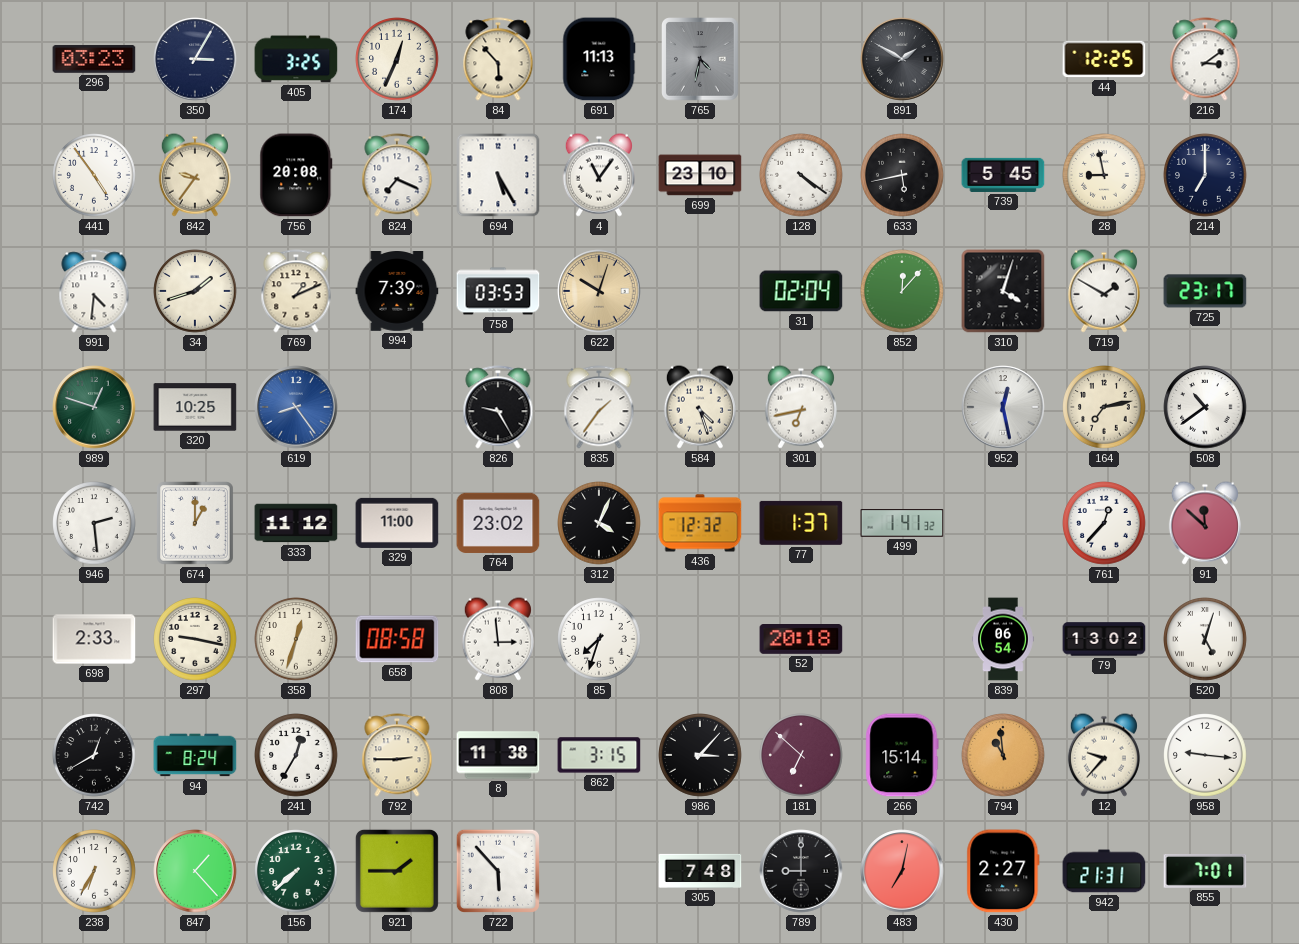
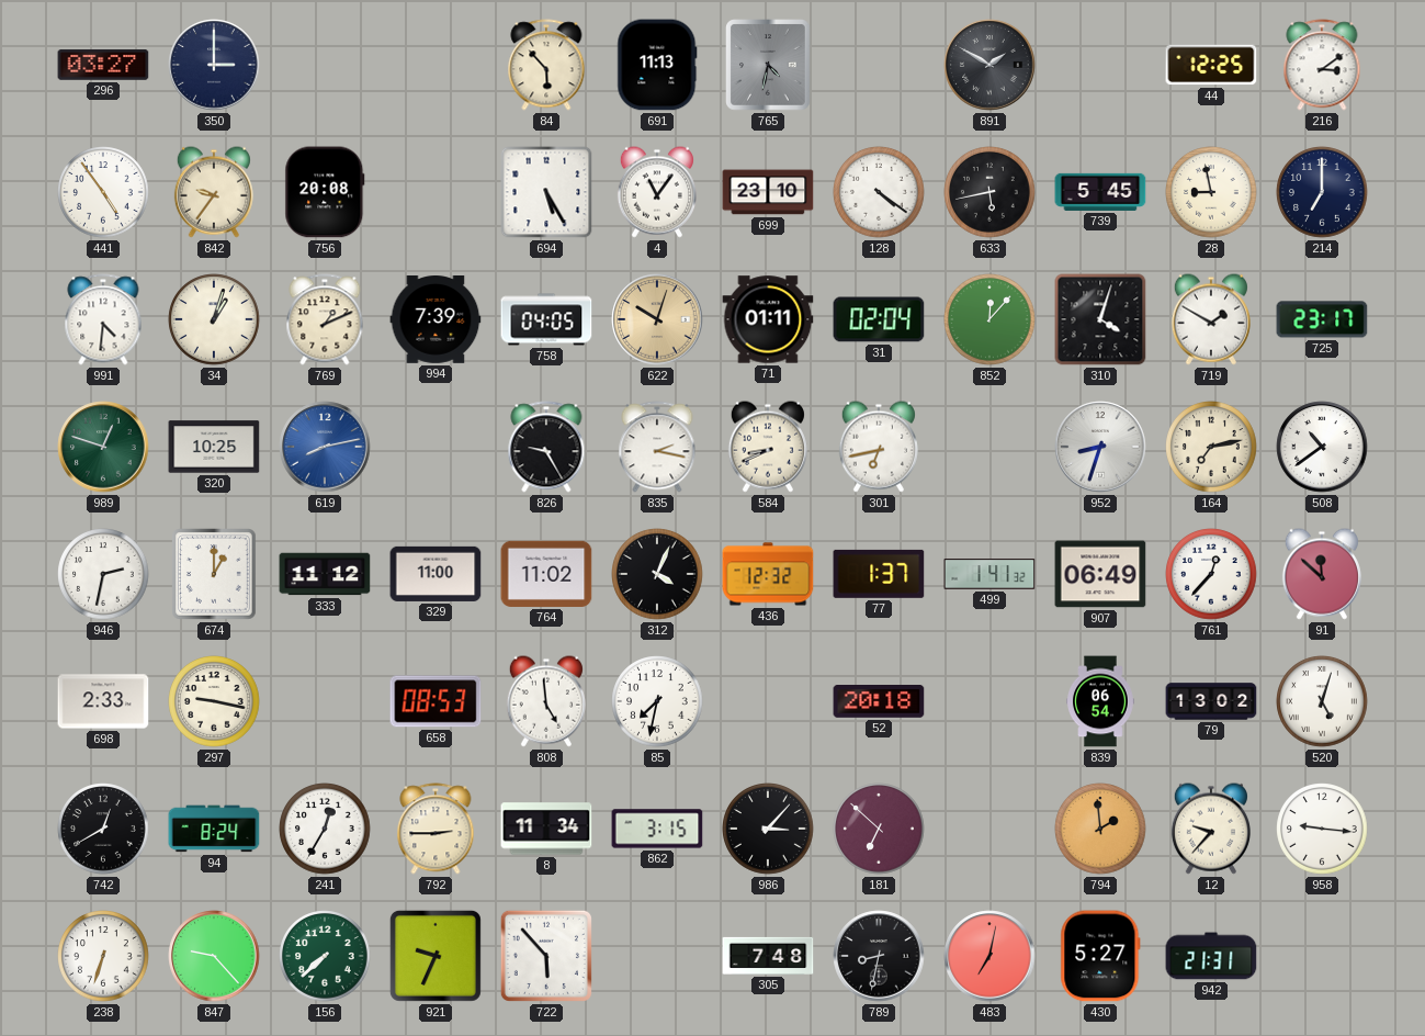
296: 03:23 -> 03:27
350: 3:05 -> 3:00
405: 3:25 -> none
174: 12:34 -> none
824: 7:19 -> none
34: 1:42 -> 1:03
758: 03:53 -> 04:05
71: none -> 01:11
619: 8:24 -> 8:13
835: 1:36 -> 2:17
584: 4:27 -> 8:41
952: 12:28 -> 8:33
946: 2:29 -> 2:32
764: 23:02 -> 11:02
907: none -> 06:49
358: 12:33 -> none
658: 08:58 -> 08:53
808: 2:59 -> 4:59
85: 7:33 -> 7:32
8: 11:38 -> 11:34
266: 15:14 -> none
794: 10:59 -> 1:59
238: 6:35 -> 6:33
847: 1:23 -> 9:23
921: 1:45 -> 9:34
789: 9:00 -> 8:32
430: 2:27 -> 5:27
855: 7:01 -> none
